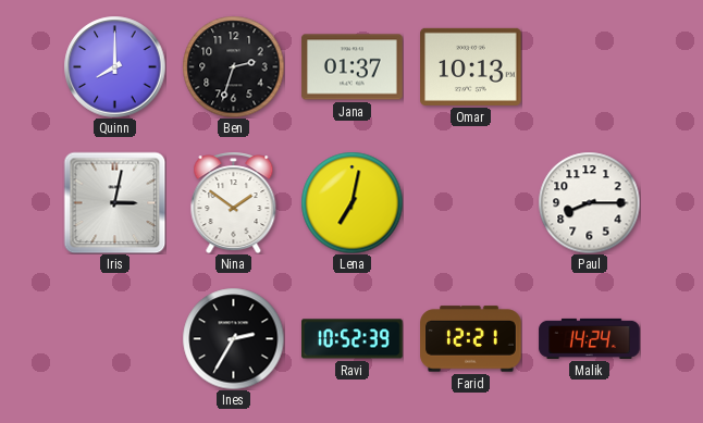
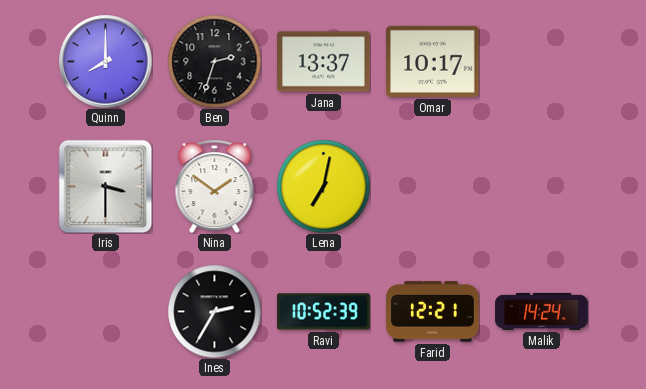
Jana: 01:37 -> 13:37
Omar: 10:13 -> 10:17
Iris: 3:02 -> 3:30
Paul: 8:15 -> none
